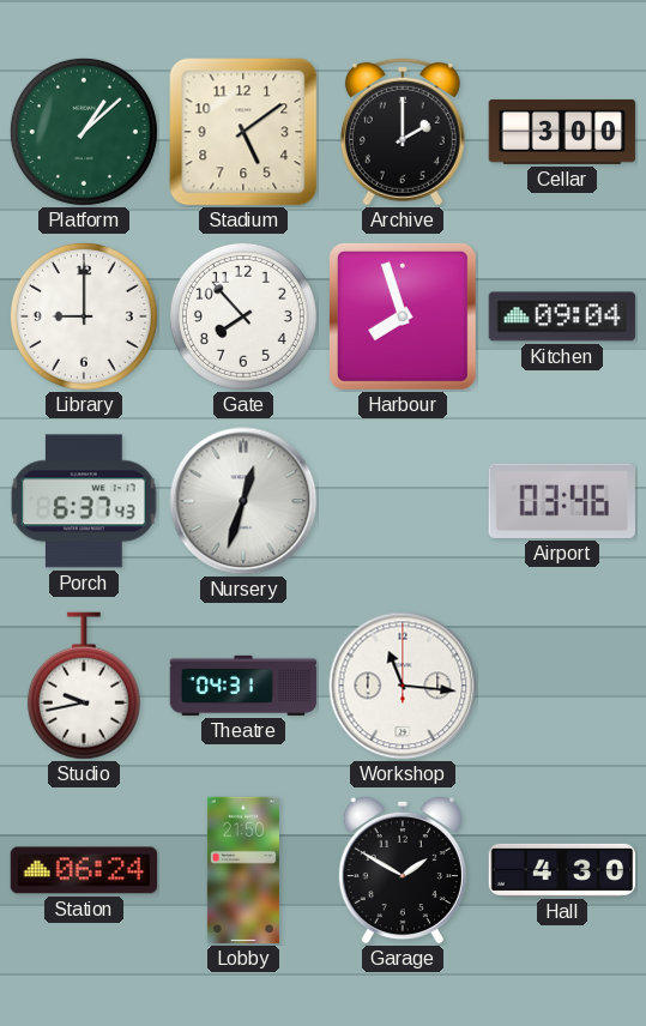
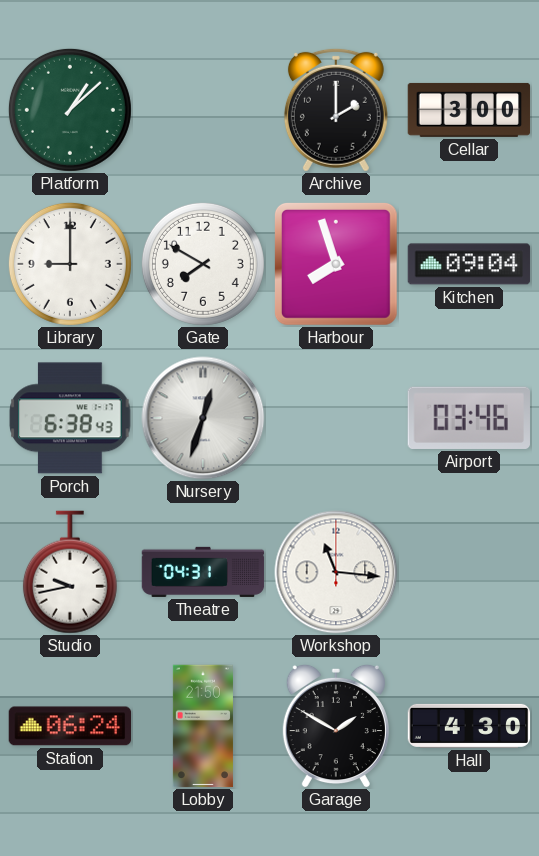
Stadium: 5:09 -> none
Gate: 7:53 -> 7:50
Porch: 6:37 -> 6:38
